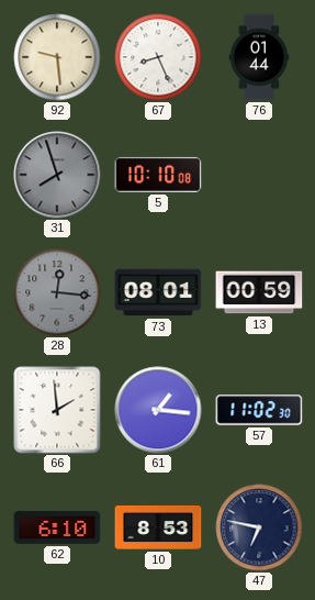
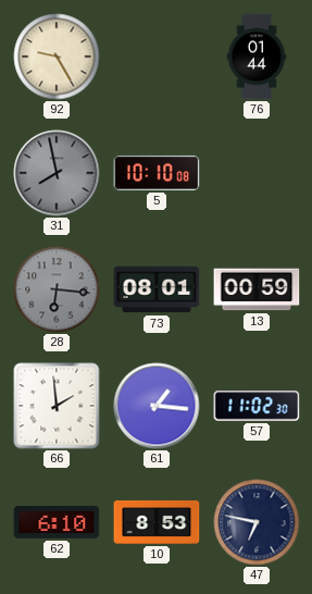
92: 9:29 -> 9:25
67: 8:26 -> none
31: 7:57 -> 7:58
28: 12:16 -> 6:16
